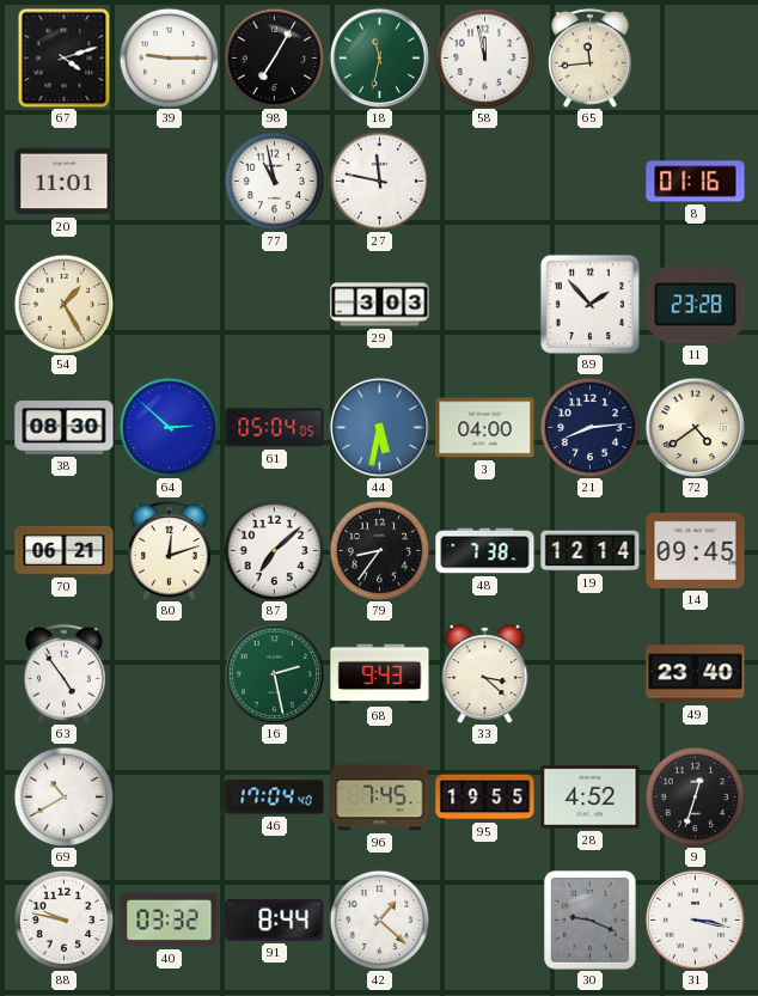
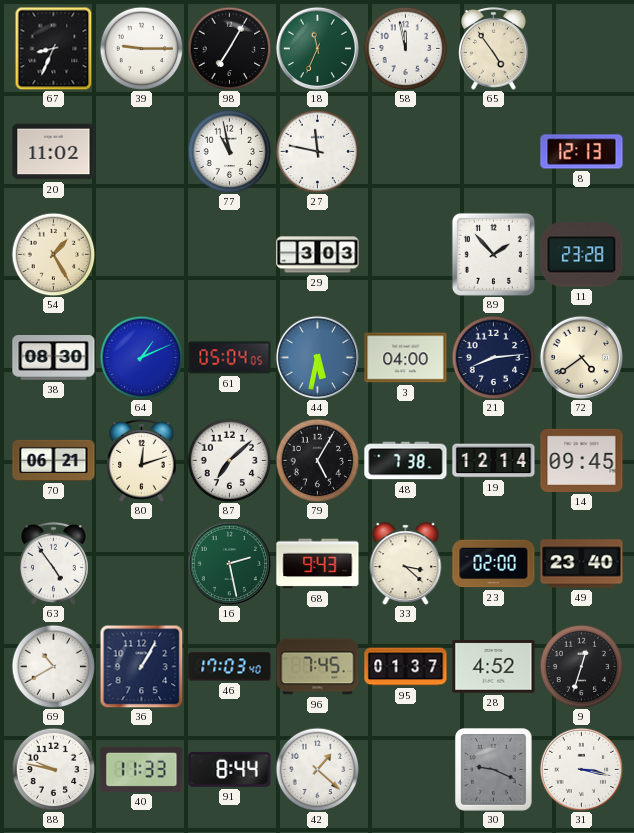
67: 4:12 -> 8:34
18: 11:32 -> 11:34
65: 11:44 -> 4:54
20: 11:01 -> 11:02
8: 01:16 -> 12:13
64: 2:52 -> 1:11
79: 8:36 -> 5:05
23: none -> 02:00
36: none -> 1:05
46: 17:04 -> 17:03
95: 19:55 -> 01:37
40: 03:32 -> 11:33
